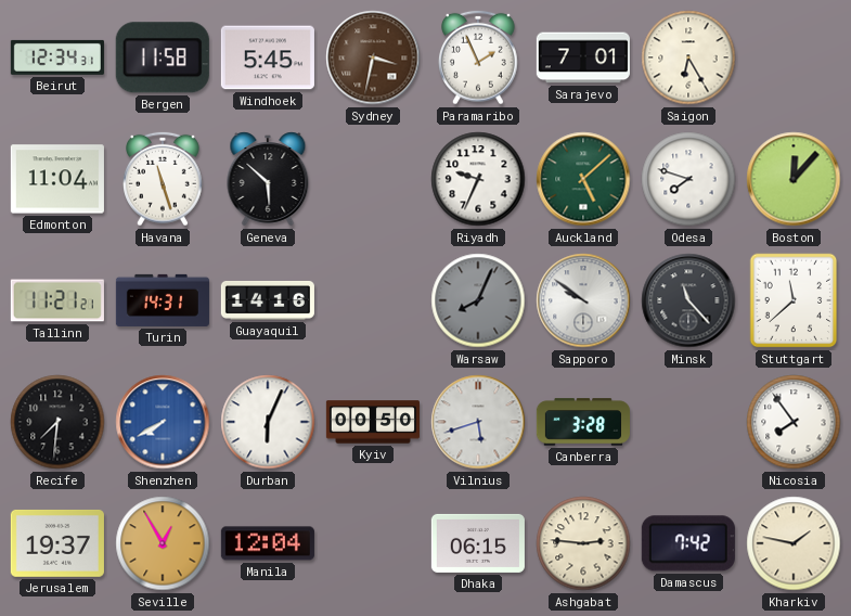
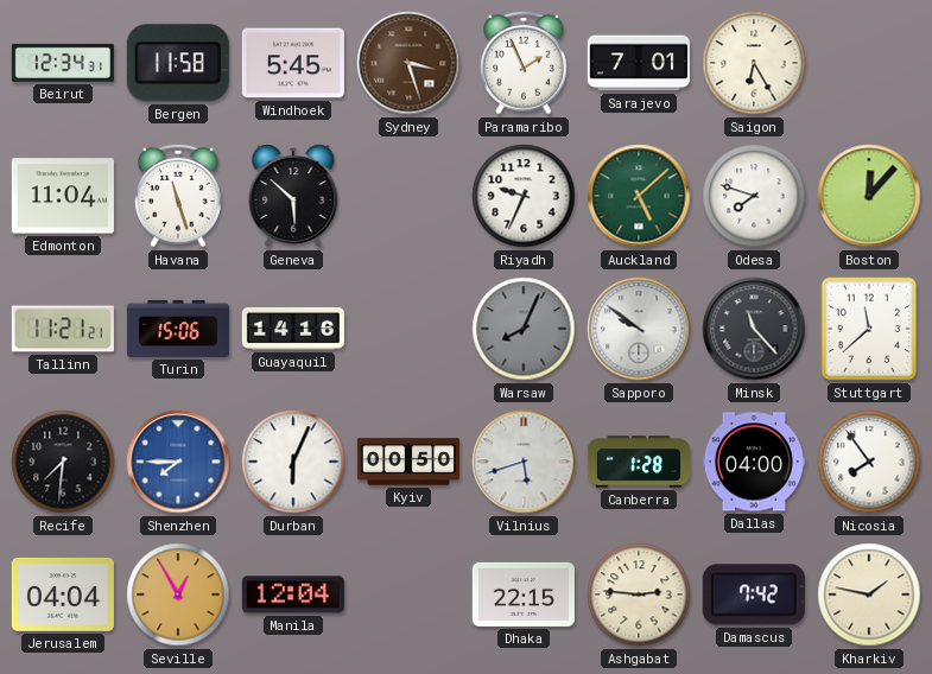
Sydney: 3:32 -> 3:27
Turin: 14:31 -> 15:06
Shenzhen: 7:40 -> 7:45
Canberra: 3:28 -> 1:28
Dallas: none -> 04:00
Jerusalem: 19:37 -> 04:04
Dhaka: 06:15 -> 22:15
